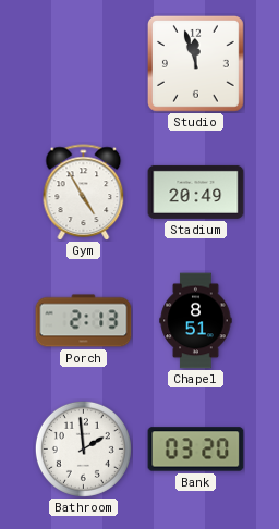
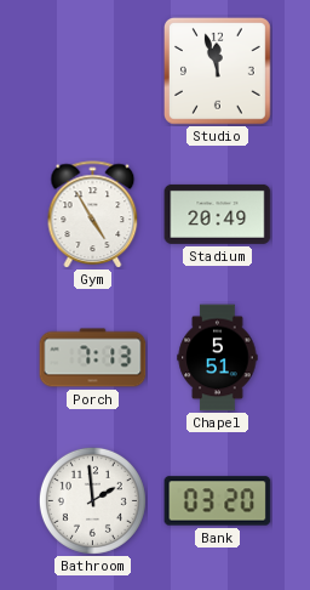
Porch: 2:13 -> 7:13
Chapel: 8:51 -> 5:51
